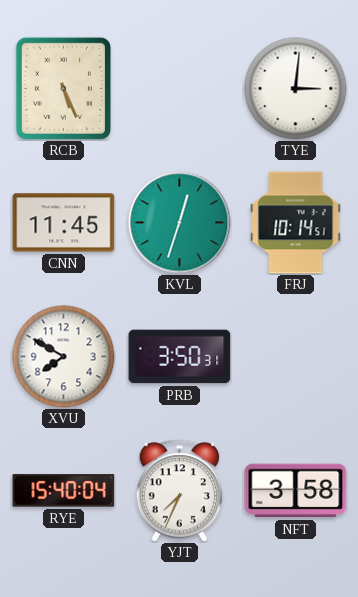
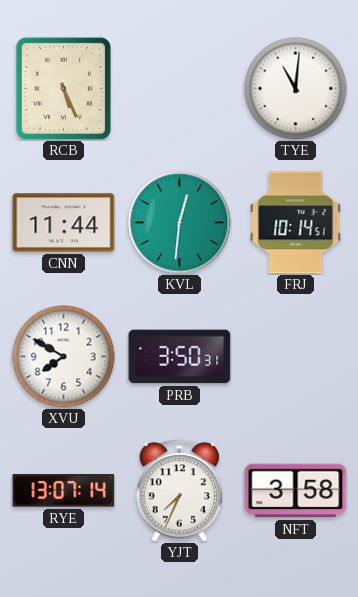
TYE: 3:01 -> 11:01
CNN: 11:45 -> 11:44
KVL: 12:33 -> 12:31
RYE: 15:40 -> 13:07
